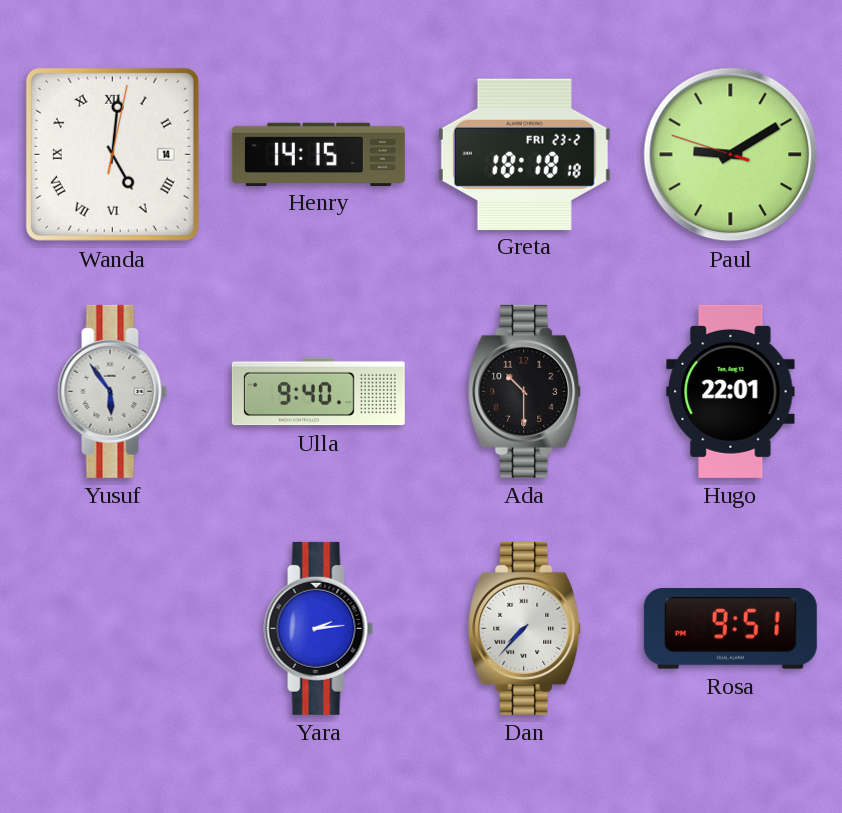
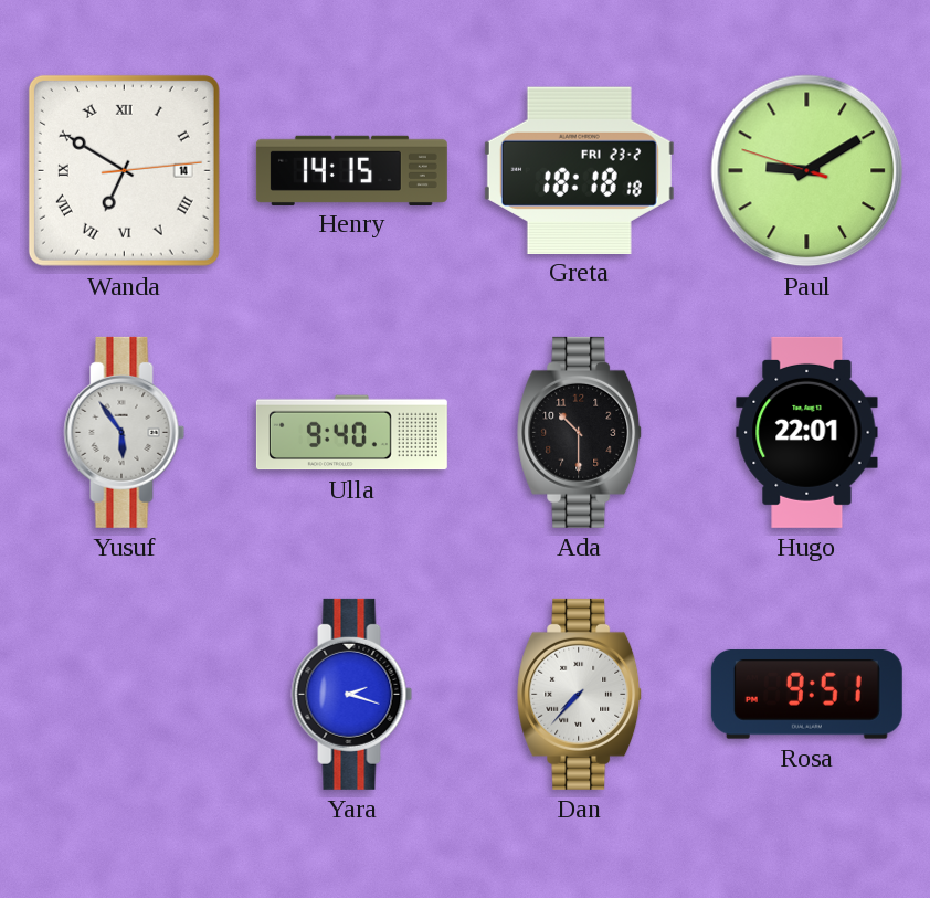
Wanda: 5:01 -> 6:50
Yara: 2:14 -> 2:18
